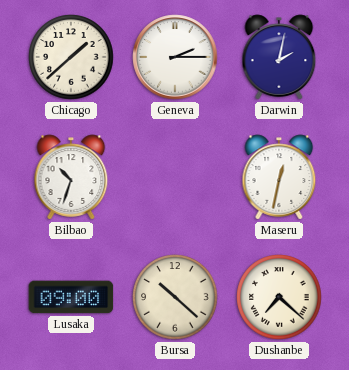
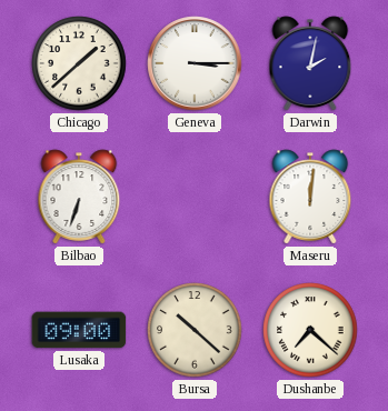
Geneva: 2:15 -> 3:15
Bilbao: 10:33 -> 6:33
Maseru: 12:32 -> 12:01
